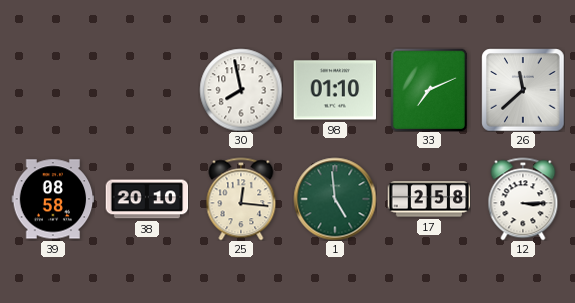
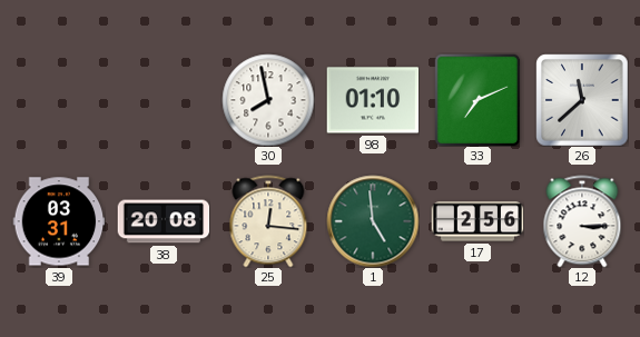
39: 08:58 -> 03:31
38: 20:10 -> 20:08
17: 2:58 -> 2:56
